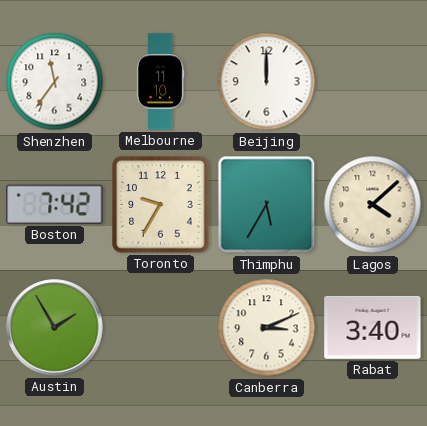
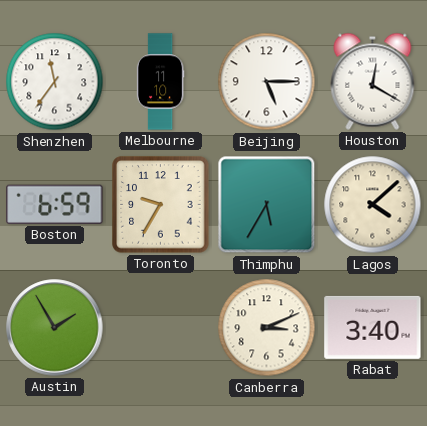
Beijing: 12:00 -> 5:15
Houston: none -> 12:20
Boston: 7:42 -> 6:59
